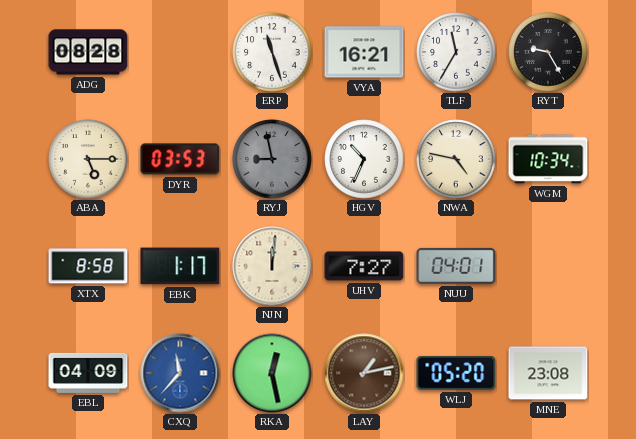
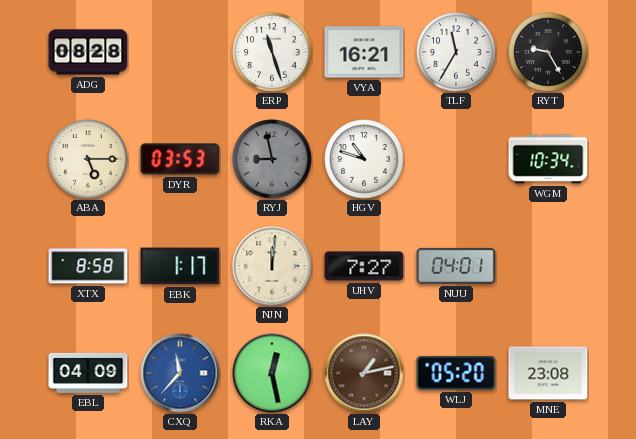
HGV: 10:34 -> 10:48
NWA: 4:47 -> none
